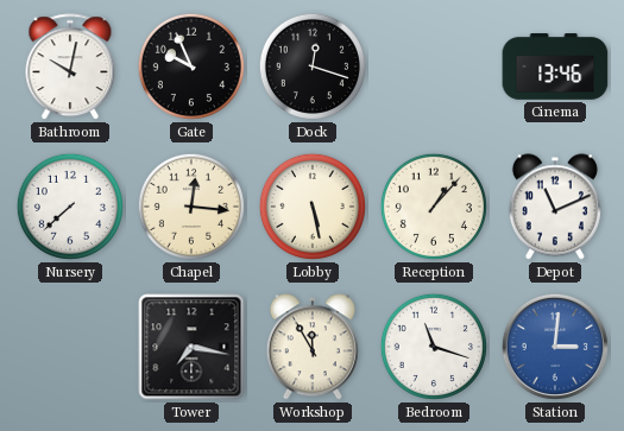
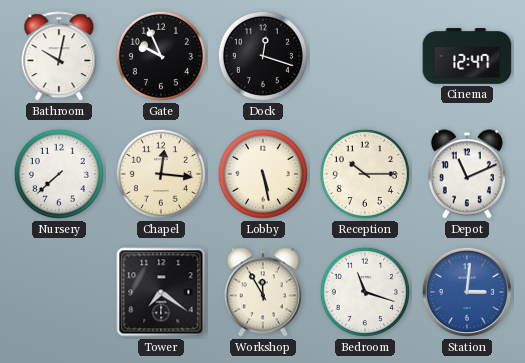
Cinema: 13:46 -> 12:47
Reception: 1:07 -> 10:15
Tower: 7:17 -> 7:21
